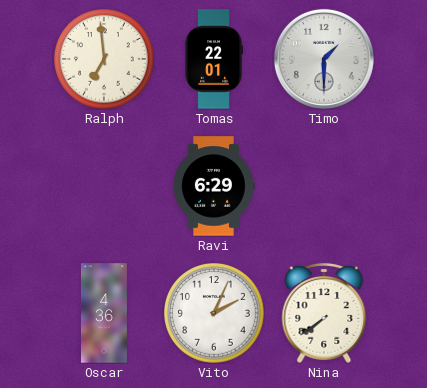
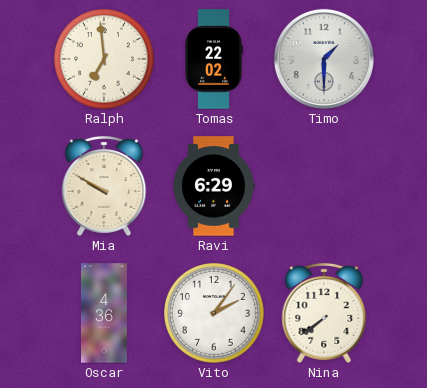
Tomas: 22:01 -> 22:02
Mia: none -> 9:50
Vito: 2:04 -> 2:06
